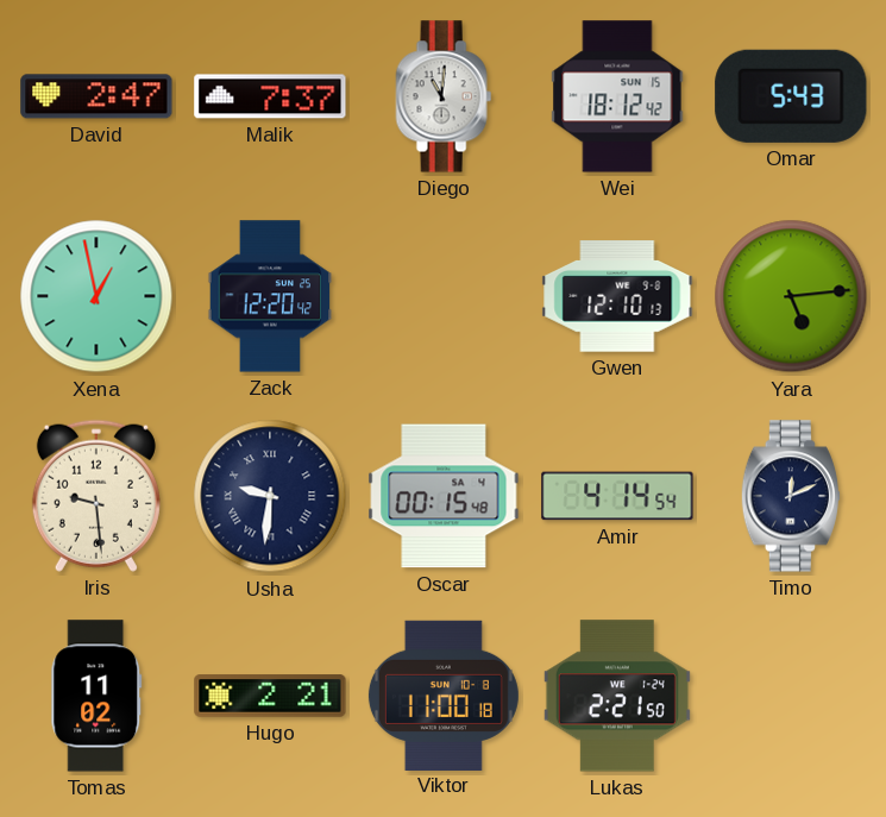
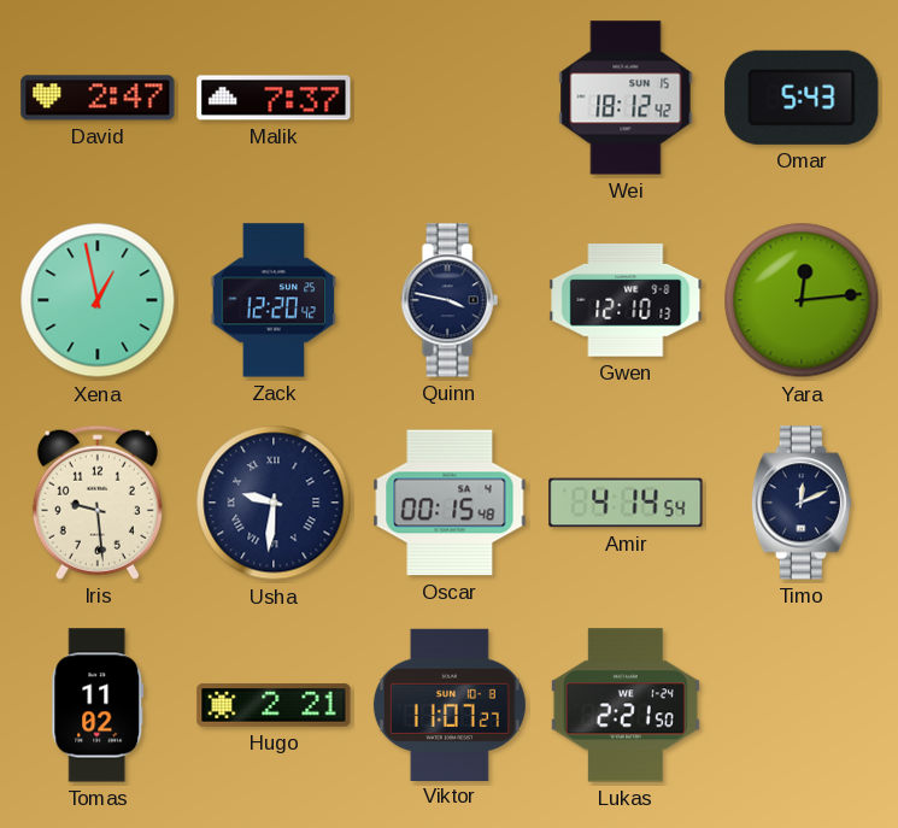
Diego: 11:01 -> none
Quinn: none -> 3:47
Yara: 5:14 -> 12:14
Viktor: 11:00 -> 11:07
